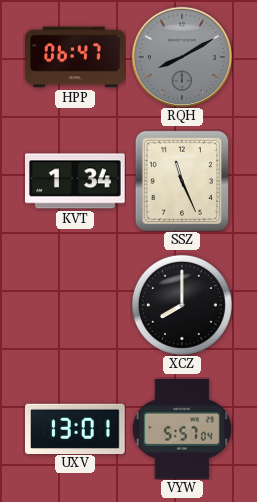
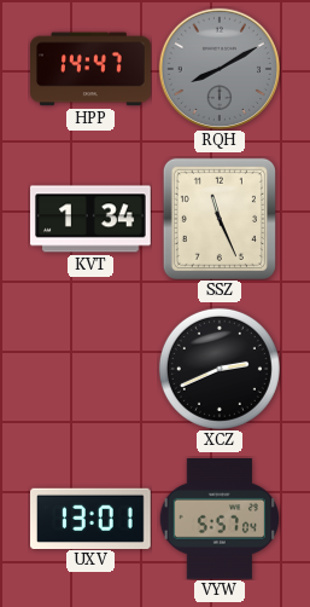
HPP: 06:47 -> 14:47
XCZ: 8:00 -> 2:41
